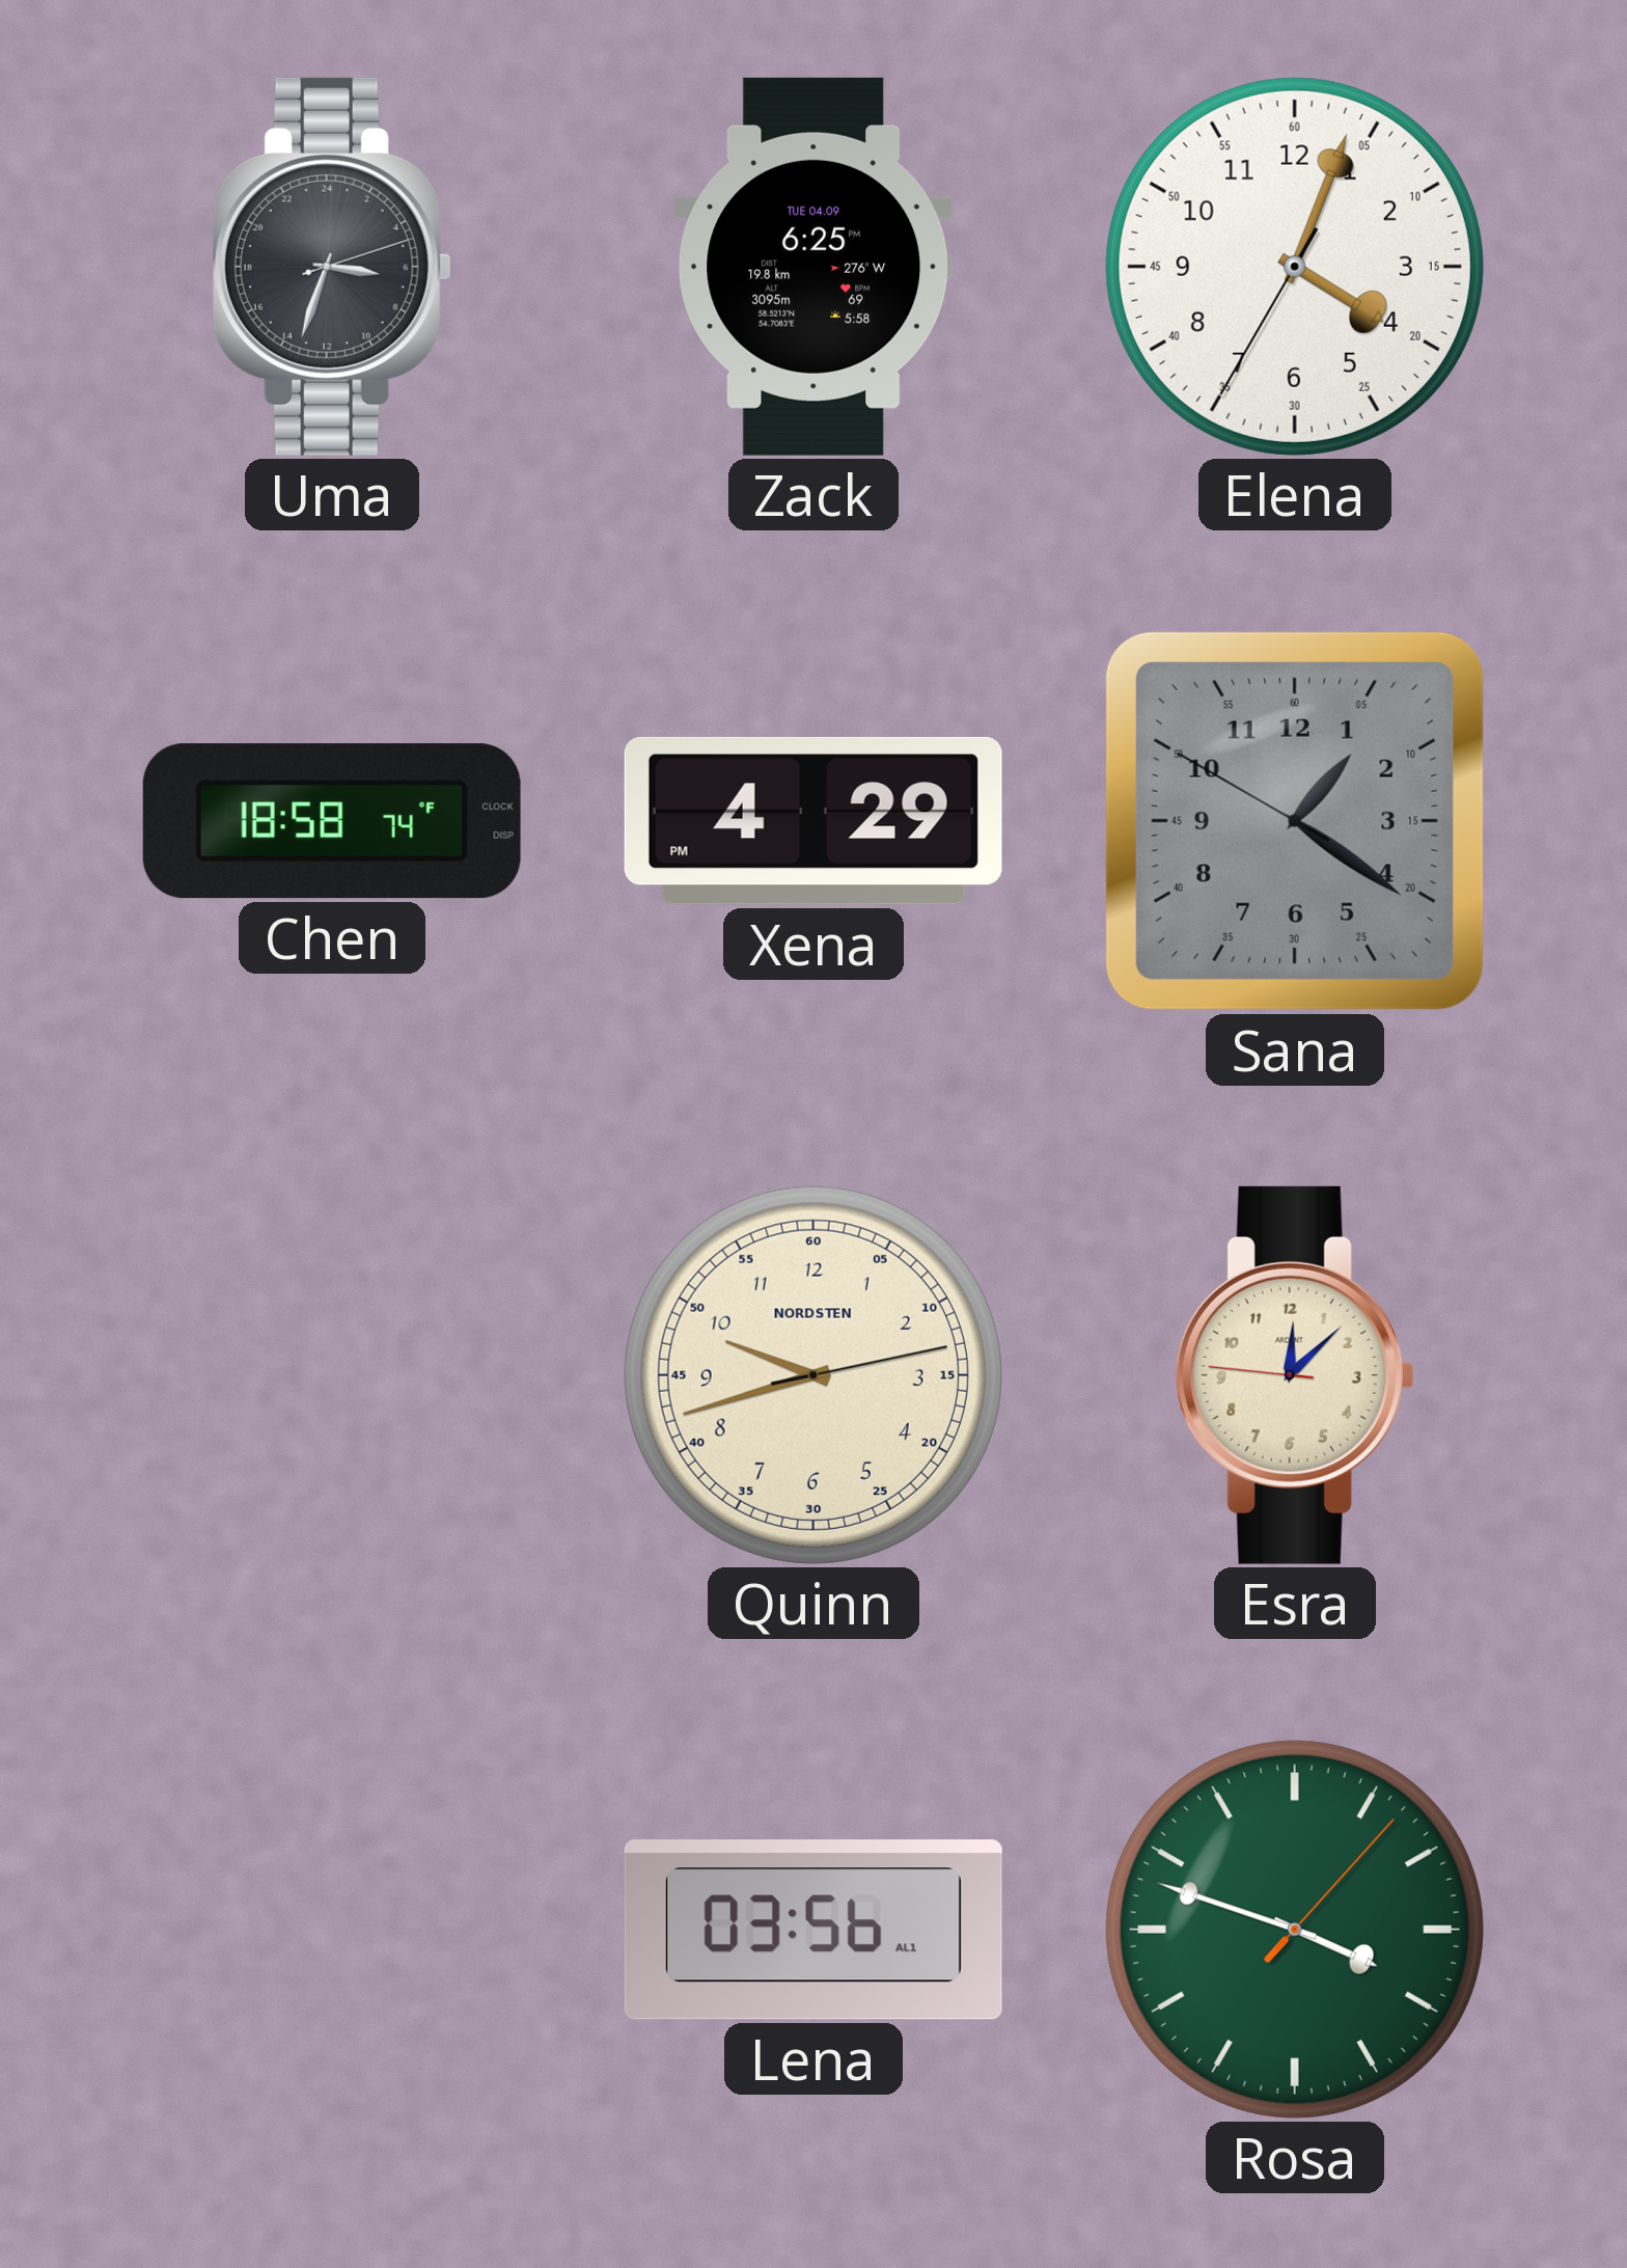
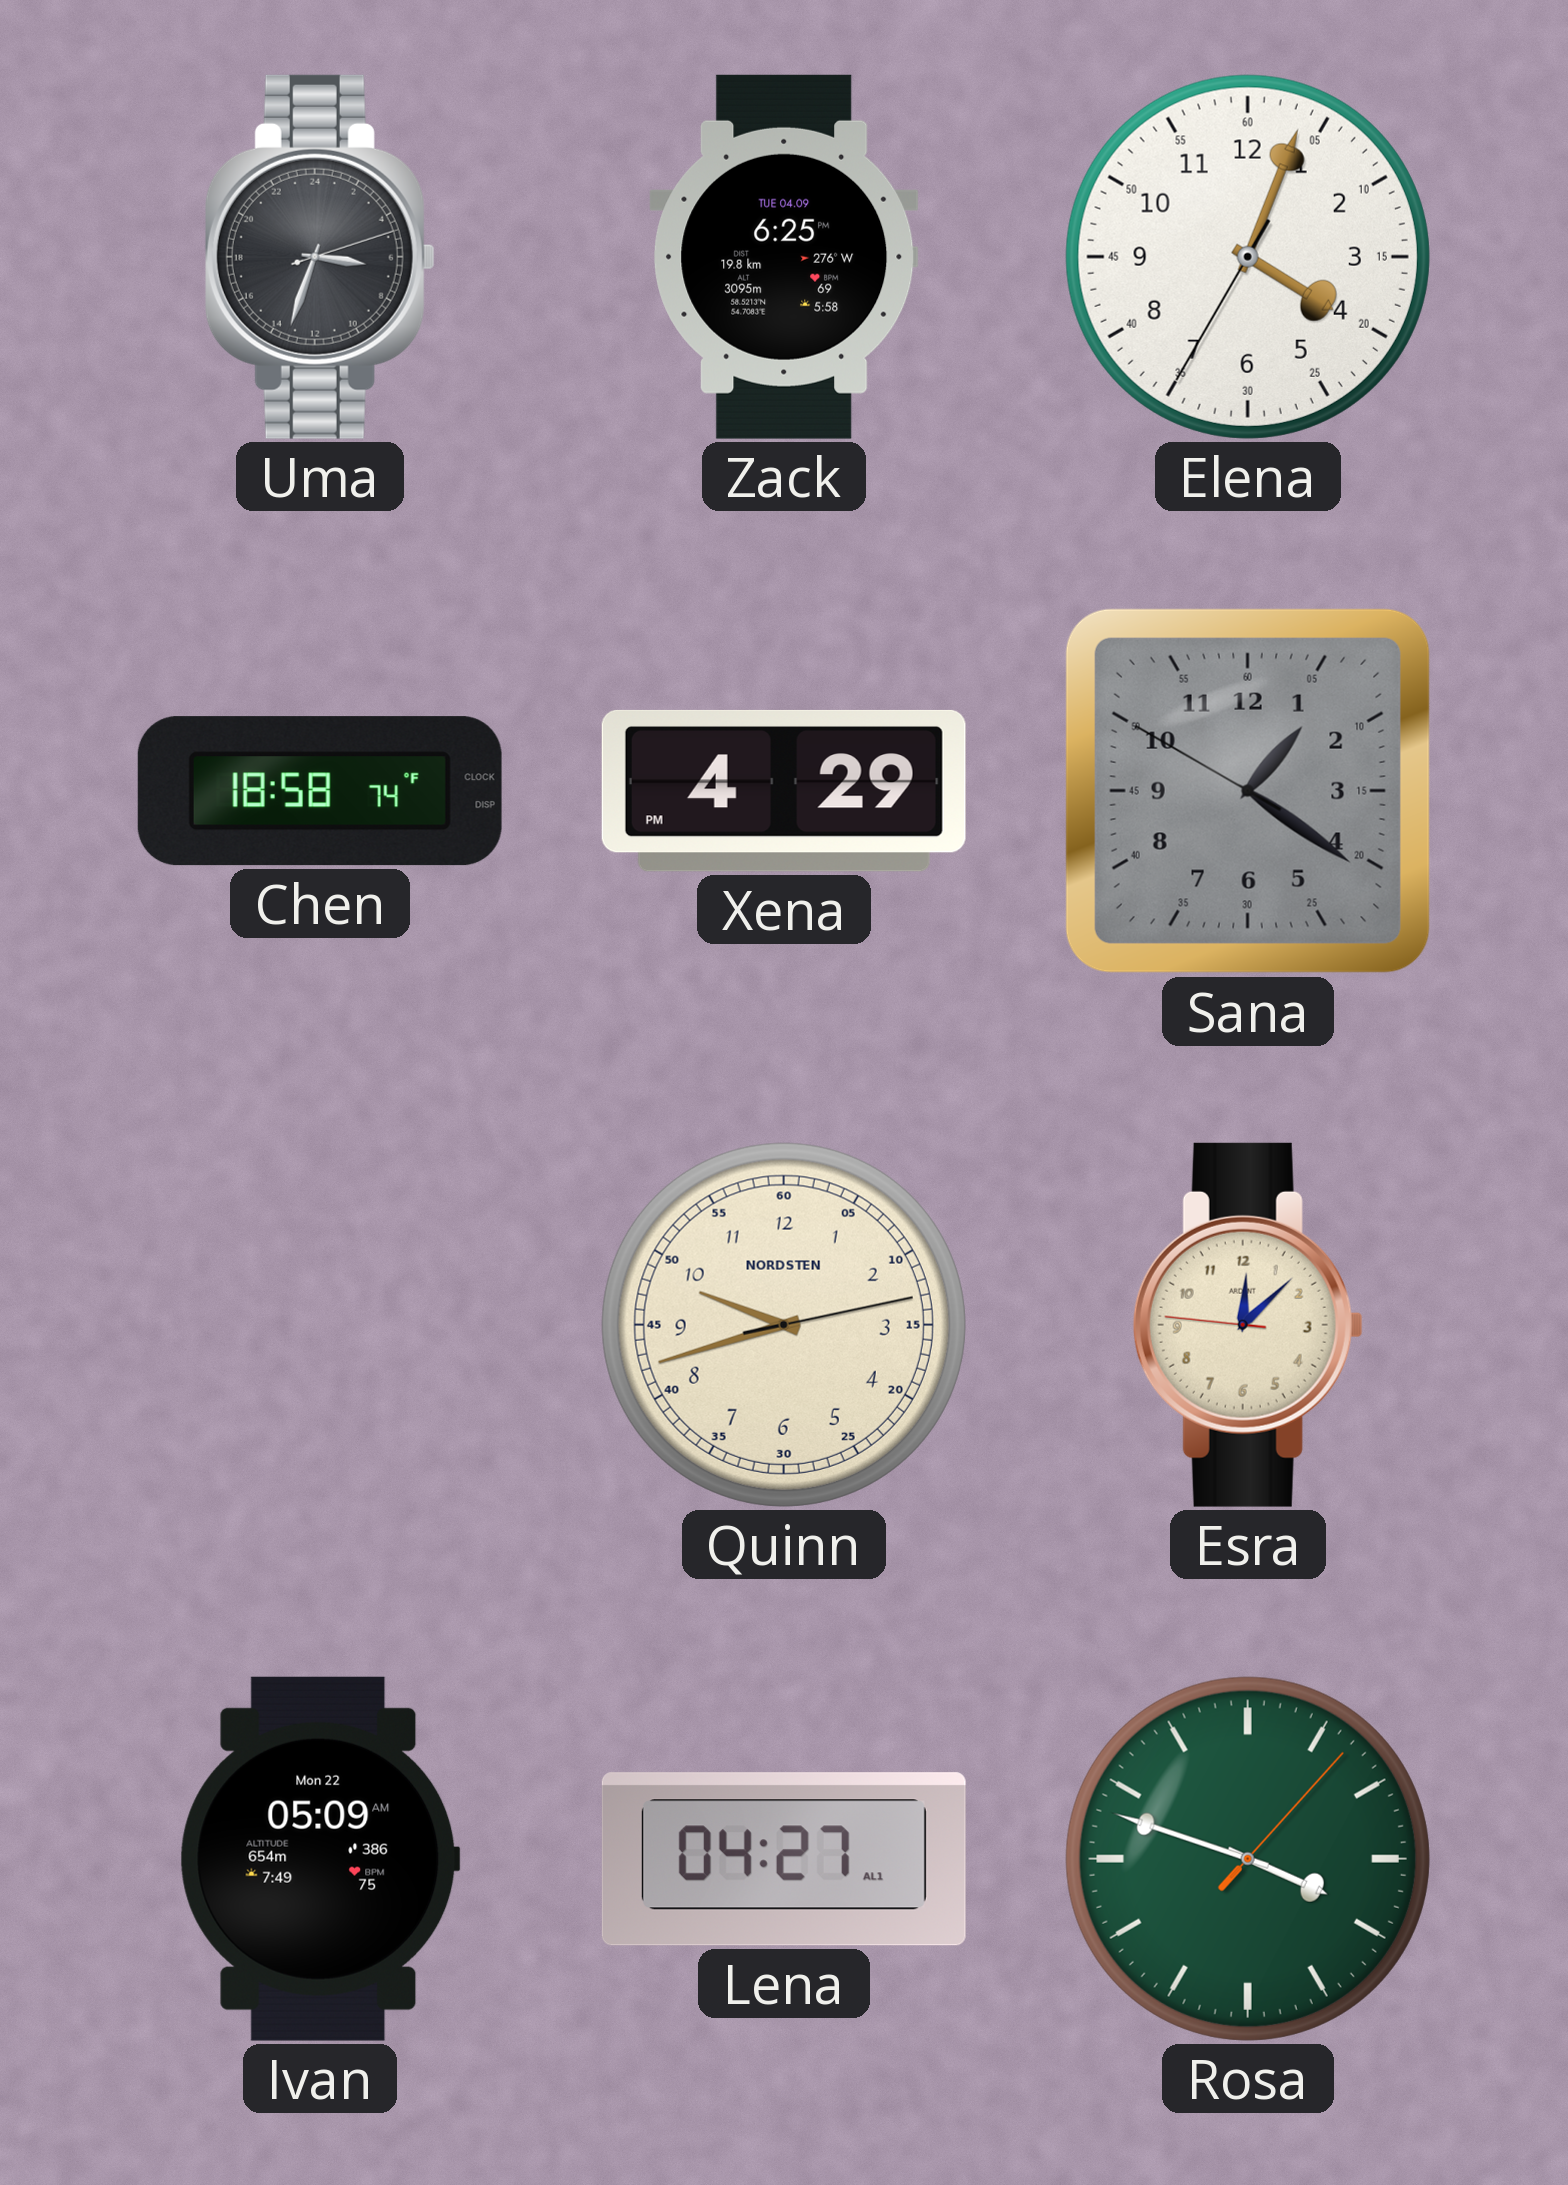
Ivan: none -> 05:09
Lena: 03:56 -> 04:27
